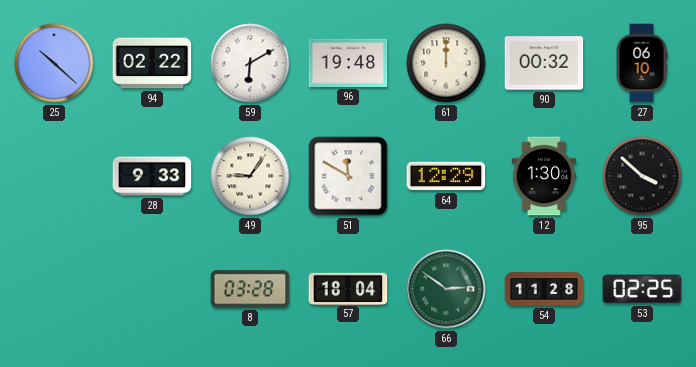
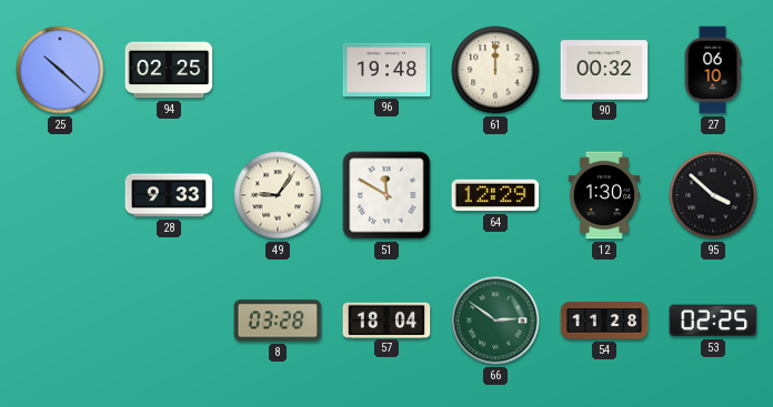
94: 02:22 -> 02:25
59: 6:10 -> none
